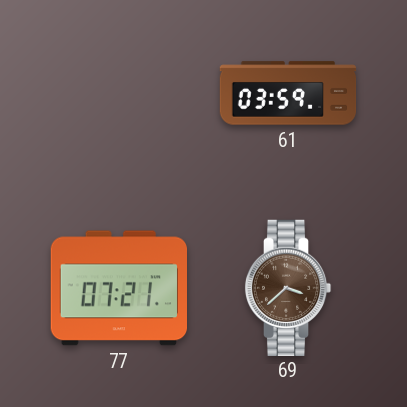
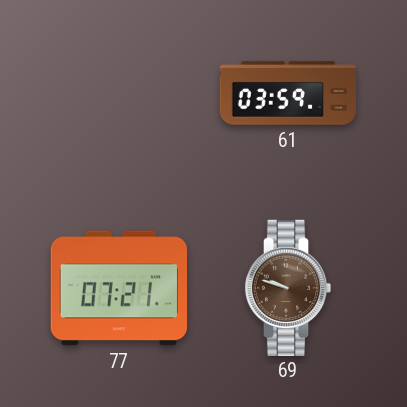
69: 3:38 -> 9:48
